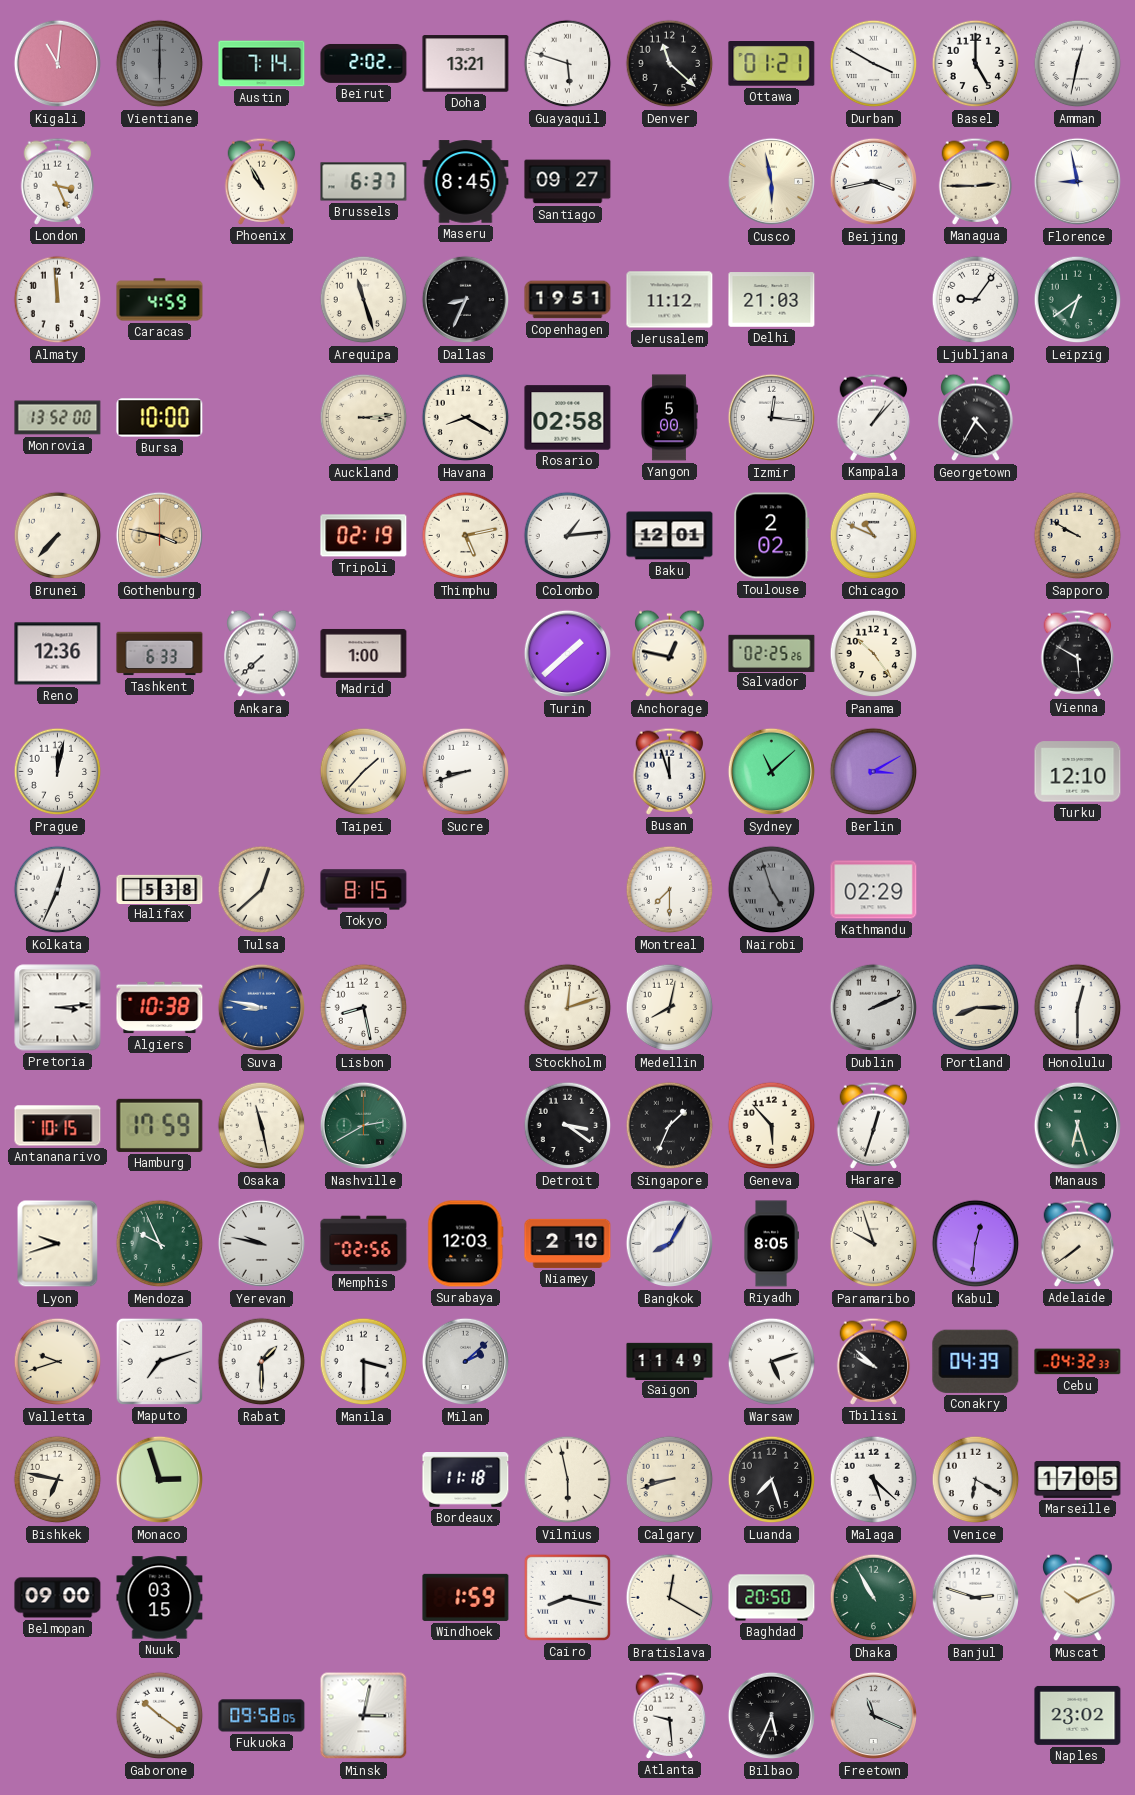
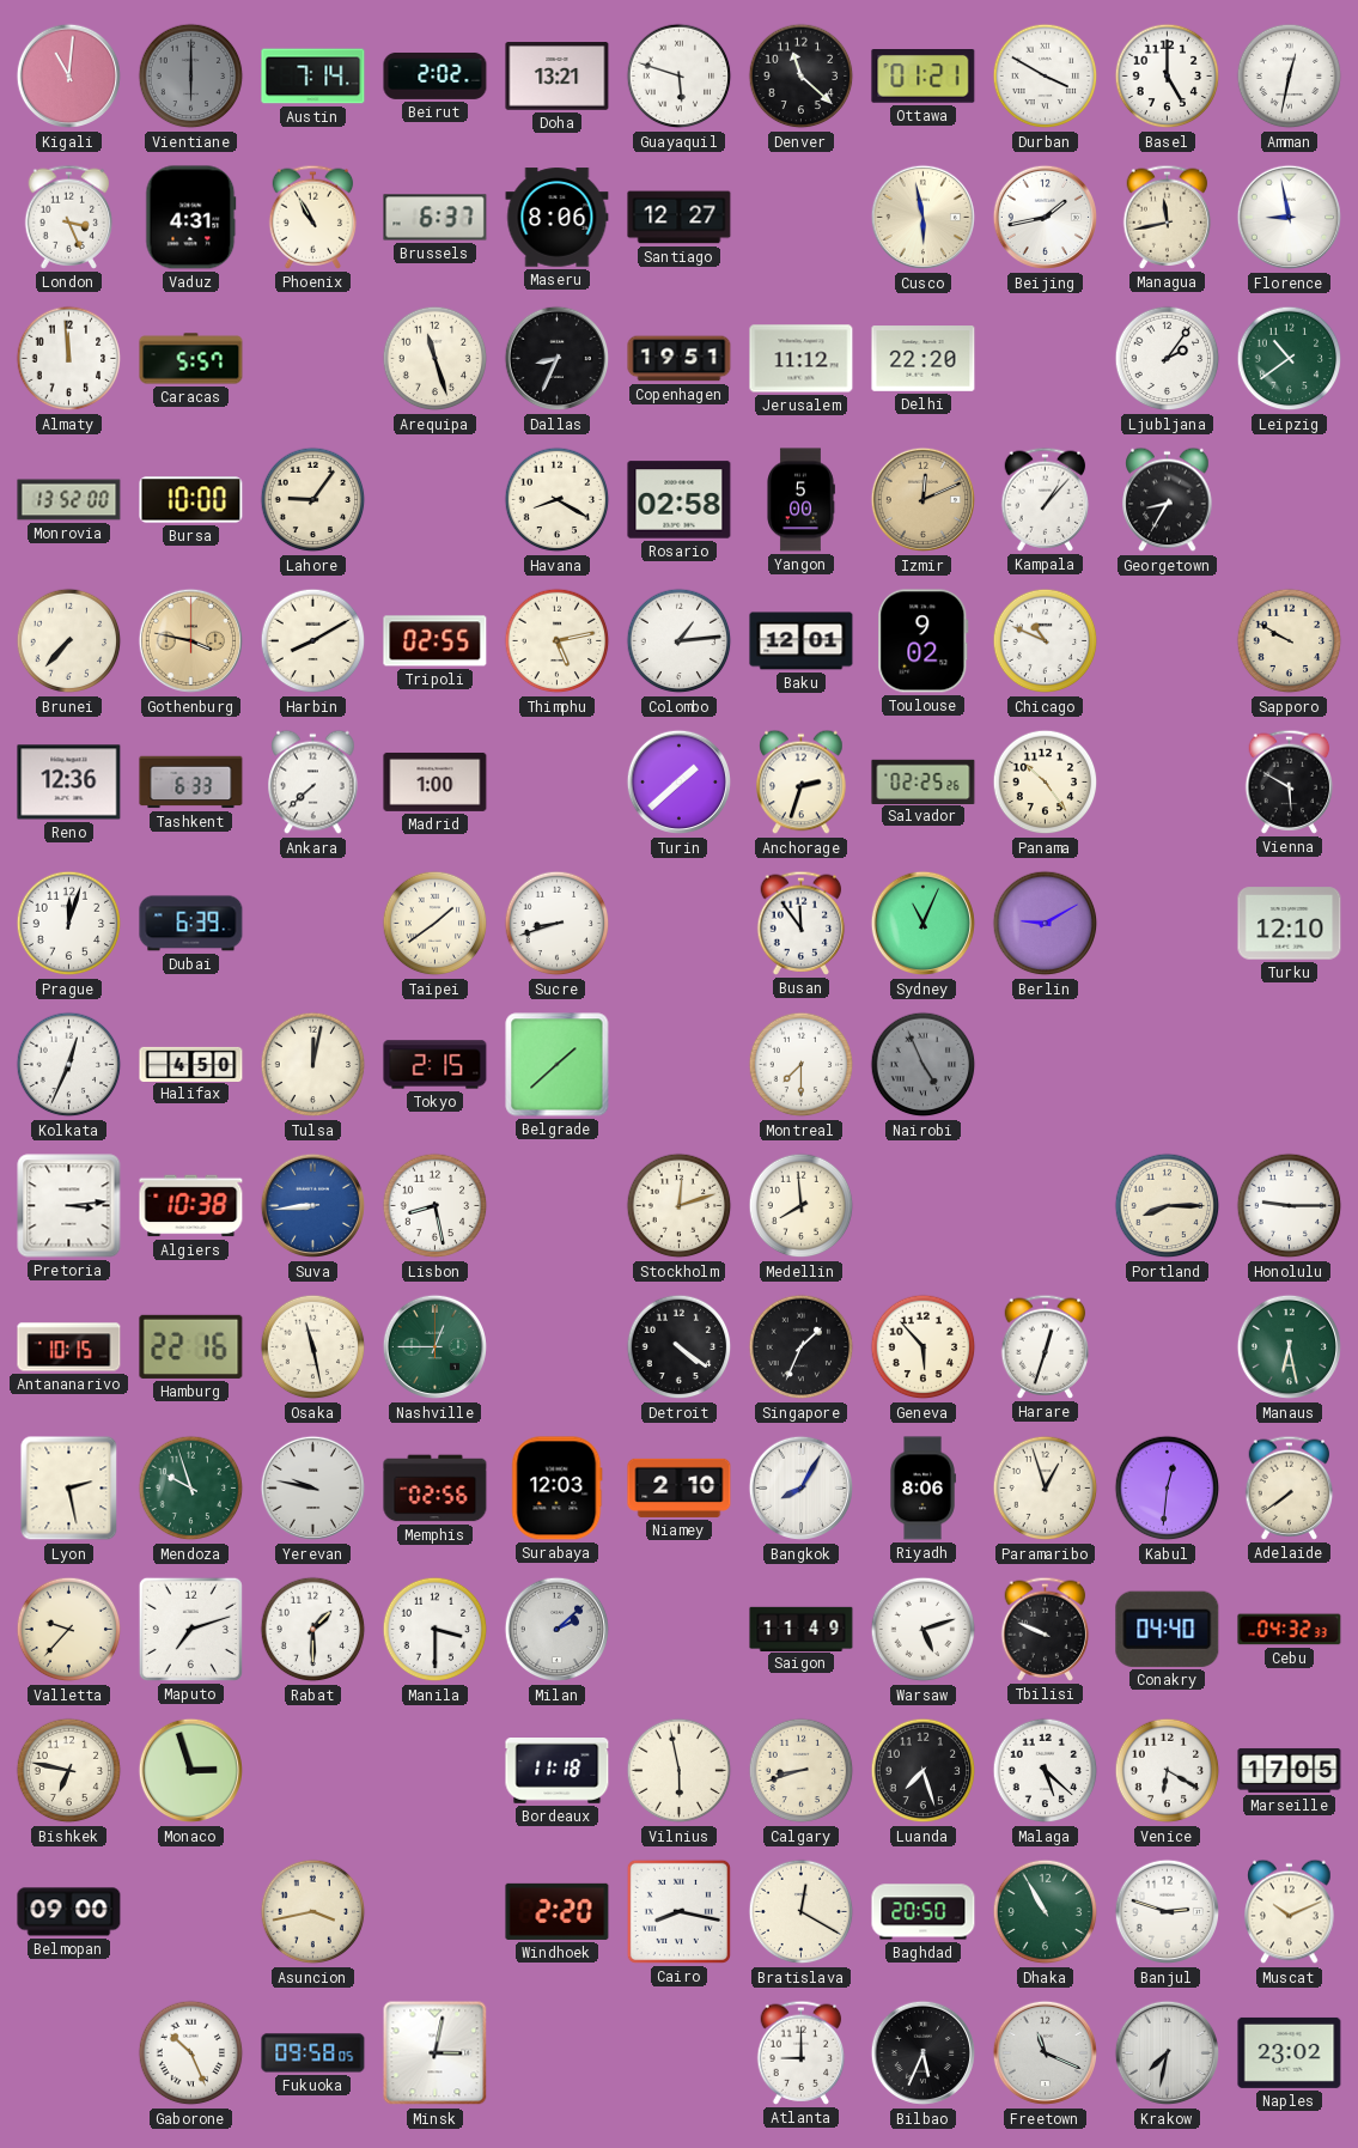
Vaduz: none -> 4:31
Maseru: 8:45 -> 8:06
Santiago: 09:27 -> 12:27
Beijing: 3:43 -> 1:43
Managua: 2:45 -> 11:43
Caracas: 4:59 -> 5:57
Delhi: 21:03 -> 22:20
Ljubljana: 9:06 -> 2:06
Leipzig: 6:39 -> 10:39
Lahore: none -> 9:06
Auckland: 3:14 -> none
Izmir: 12:16 -> 12:11
Izmir dial: white -> champagne
Georgetown: 4:35 -> 8:35
Harbin: none -> 8:10
Tripoli: 02:19 -> 02:55
Toulouse: 2:02 -> 9:02
Anchorage: 12:47 -> 2:33
Prague: 12:02 -> 12:03
Dubai: none -> 6:39
Taipei: 1:37 -> 1:39
Busan: 11:57 -> 11:54
Sydney: 11:08 -> 11:04
Berlin: 3:10 -> 9:10
Halifax: 5:38 -> 4:50
Tulsa: 12:38 -> 12:02
Tokyo: 8:15 -> 2:15
Belgrade: none -> 1:38
Nairobi: 4:57 -> 4:56
Kathmandu: 02:29 -> none
Suva: 8:47 -> 8:44
Medellin: 8:02 -> 7:59
Dublin: 2:11 -> none
Honolulu: 12:30 -> 9:15
Hamburg: 17:59 -> 22:16
Nashville: 2:40 -> 12:45
Detroit: 3:21 -> 4:21
Manaus: 6:27 -> 6:28
Lyon: 9:42 -> 2:28
Mendoza: 9:56 -> 9:57
Riyadh: 8:05 -> 8:06
Paramaribo: 9:57 -> 12:57
Valletta: 9:42 -> 9:37
Tbilisi: 9:52 -> 9:49
Conakry: 04:39 -> 04:40
Nuuk: 03:15 -> none
Asuncion: none -> 3:43
Windhoek: 1:59 -> 2:20
Gaborone: 10:21 -> 10:26
Atlanta: 9:29 -> 9:00
Krakow: none -> 7:32
